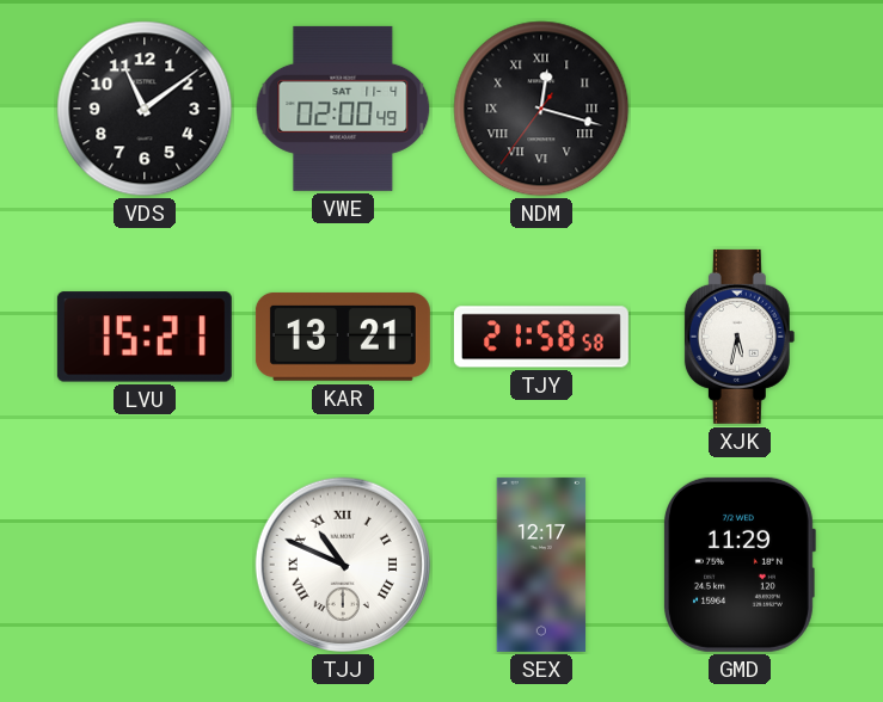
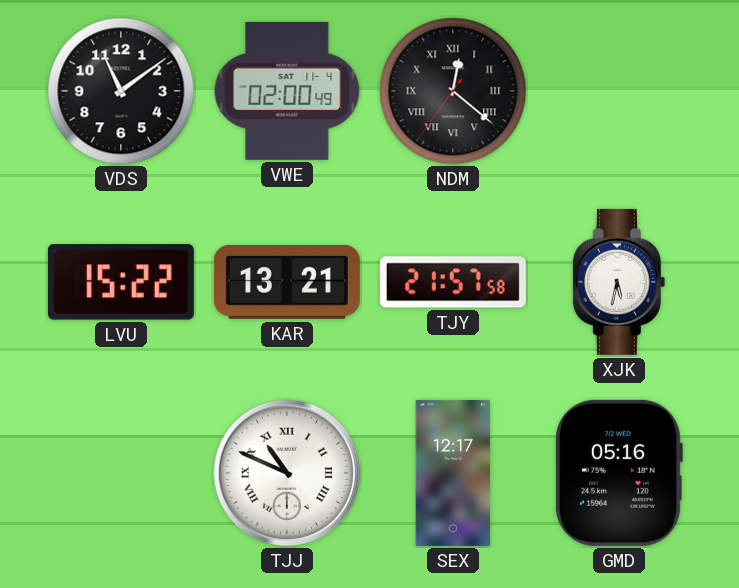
NDM: 12:17 -> 12:21
LVU: 15:21 -> 15:22
TJY: 21:58 -> 21:57
GMD: 11:29 -> 05:16
